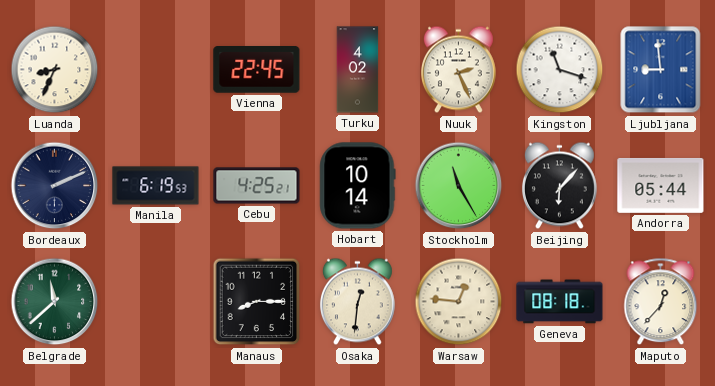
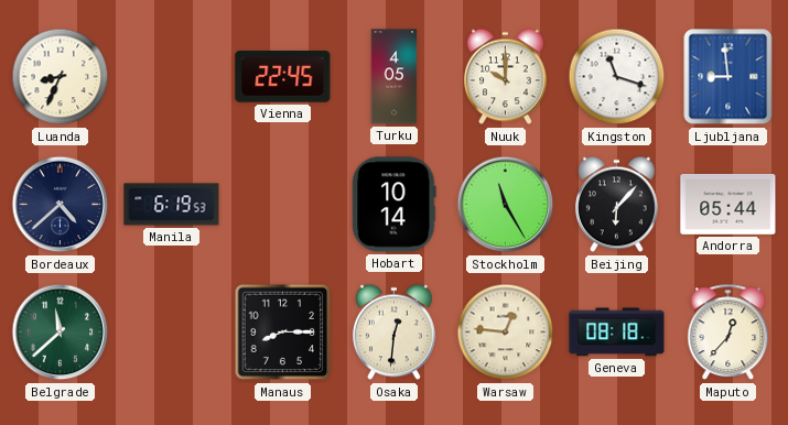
Turku: 4:02 -> 4:05
Nuuk: 2:26 -> 10:00
Bordeaux: 2:11 -> 4:38
Cebu: 4:25 -> none
